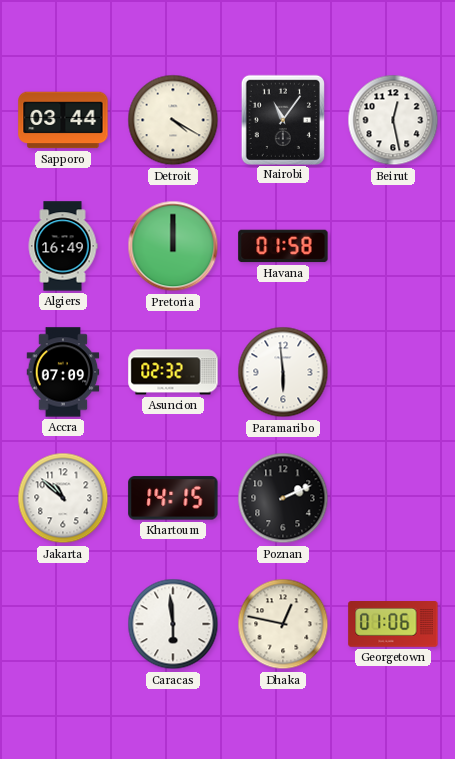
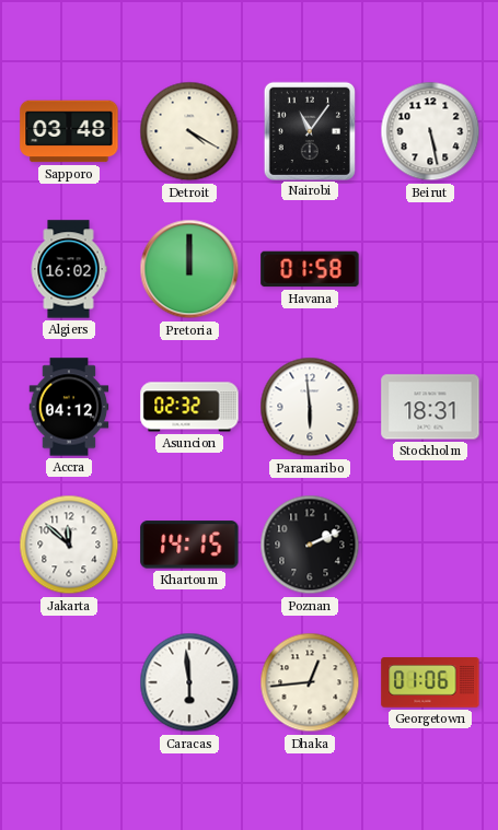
Sapporo: 03:44 -> 03:48
Beirut: 12:28 -> 5:28
Algiers: 16:49 -> 16:02
Accra: 07:09 -> 04:12
Stockholm: none -> 18:31
Jakarta: 10:52 -> 11:52
Dhaka: 12:47 -> 12:44
